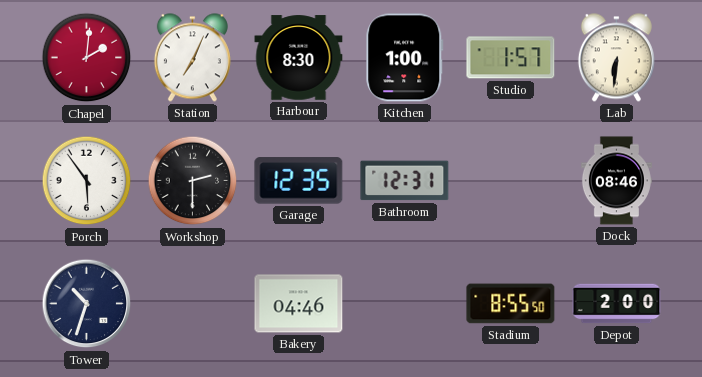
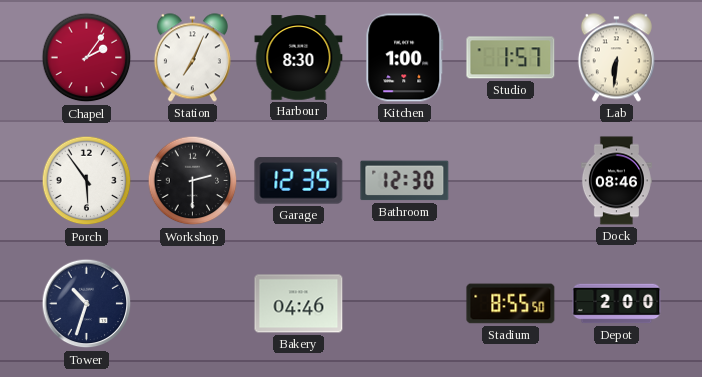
Chapel: 2:01 -> 2:06
Bathroom: 12:31 -> 12:30
